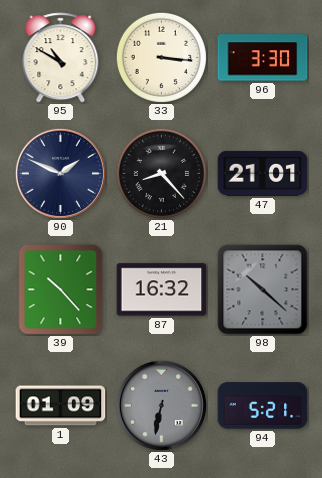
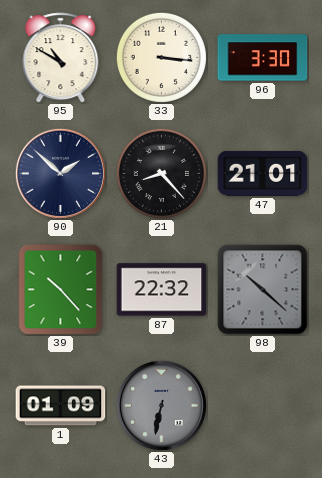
90: 1:49 -> 1:52
87: 16:32 -> 22:32
94: 5:21 -> none
